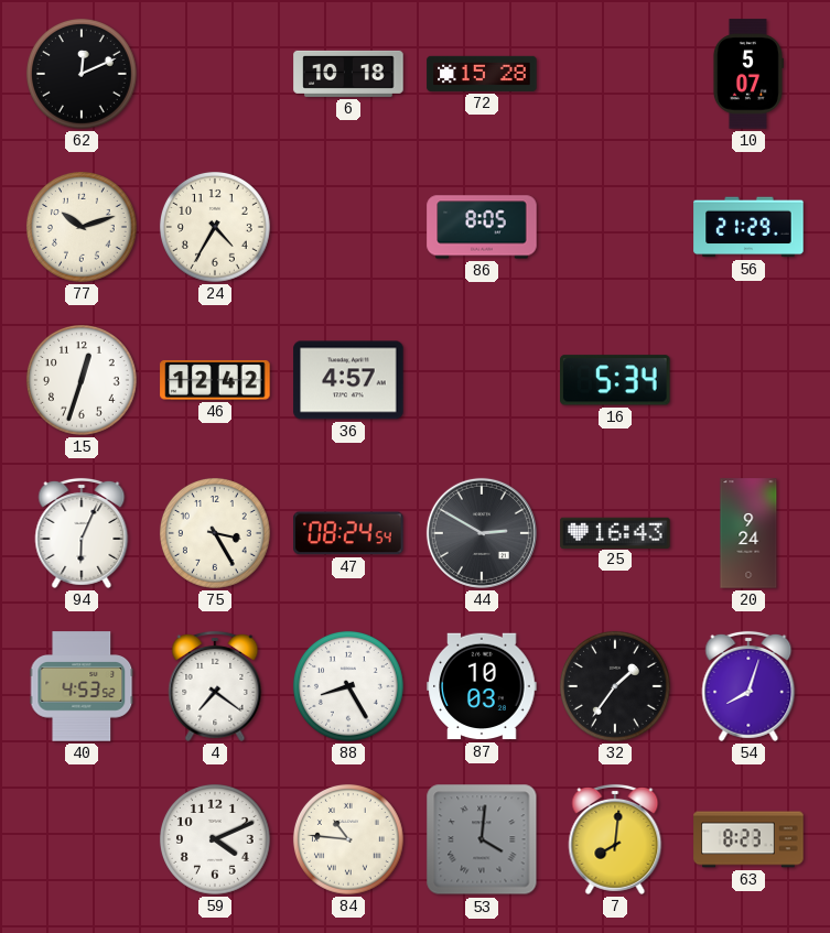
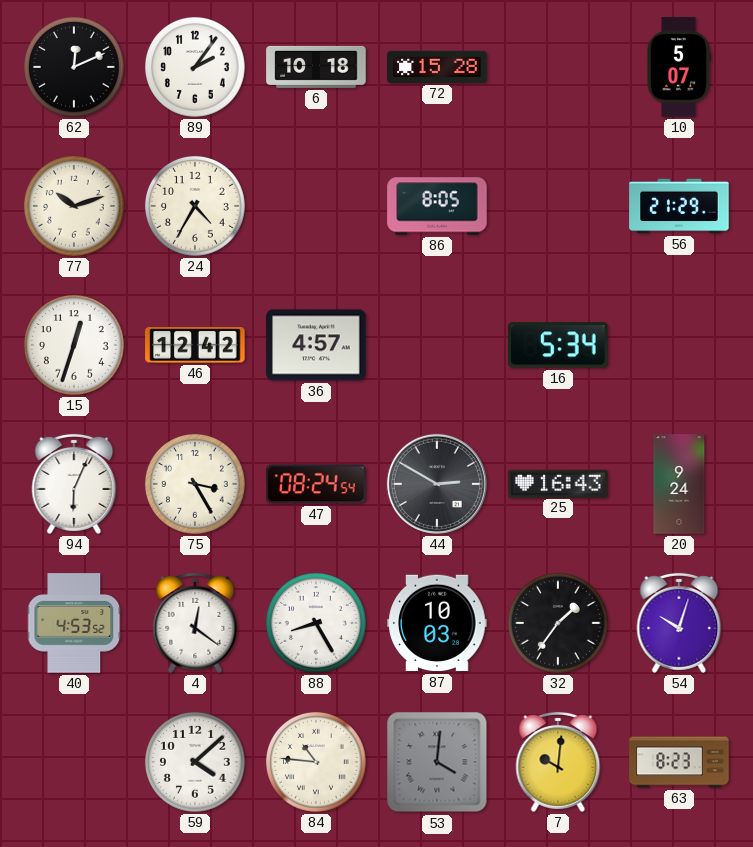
89: none -> 2:06
4: 7:21 -> 12:21
54: 8:03 -> 10:03
59: 4:11 -> 4:08
7: 8:01 -> 10:01
